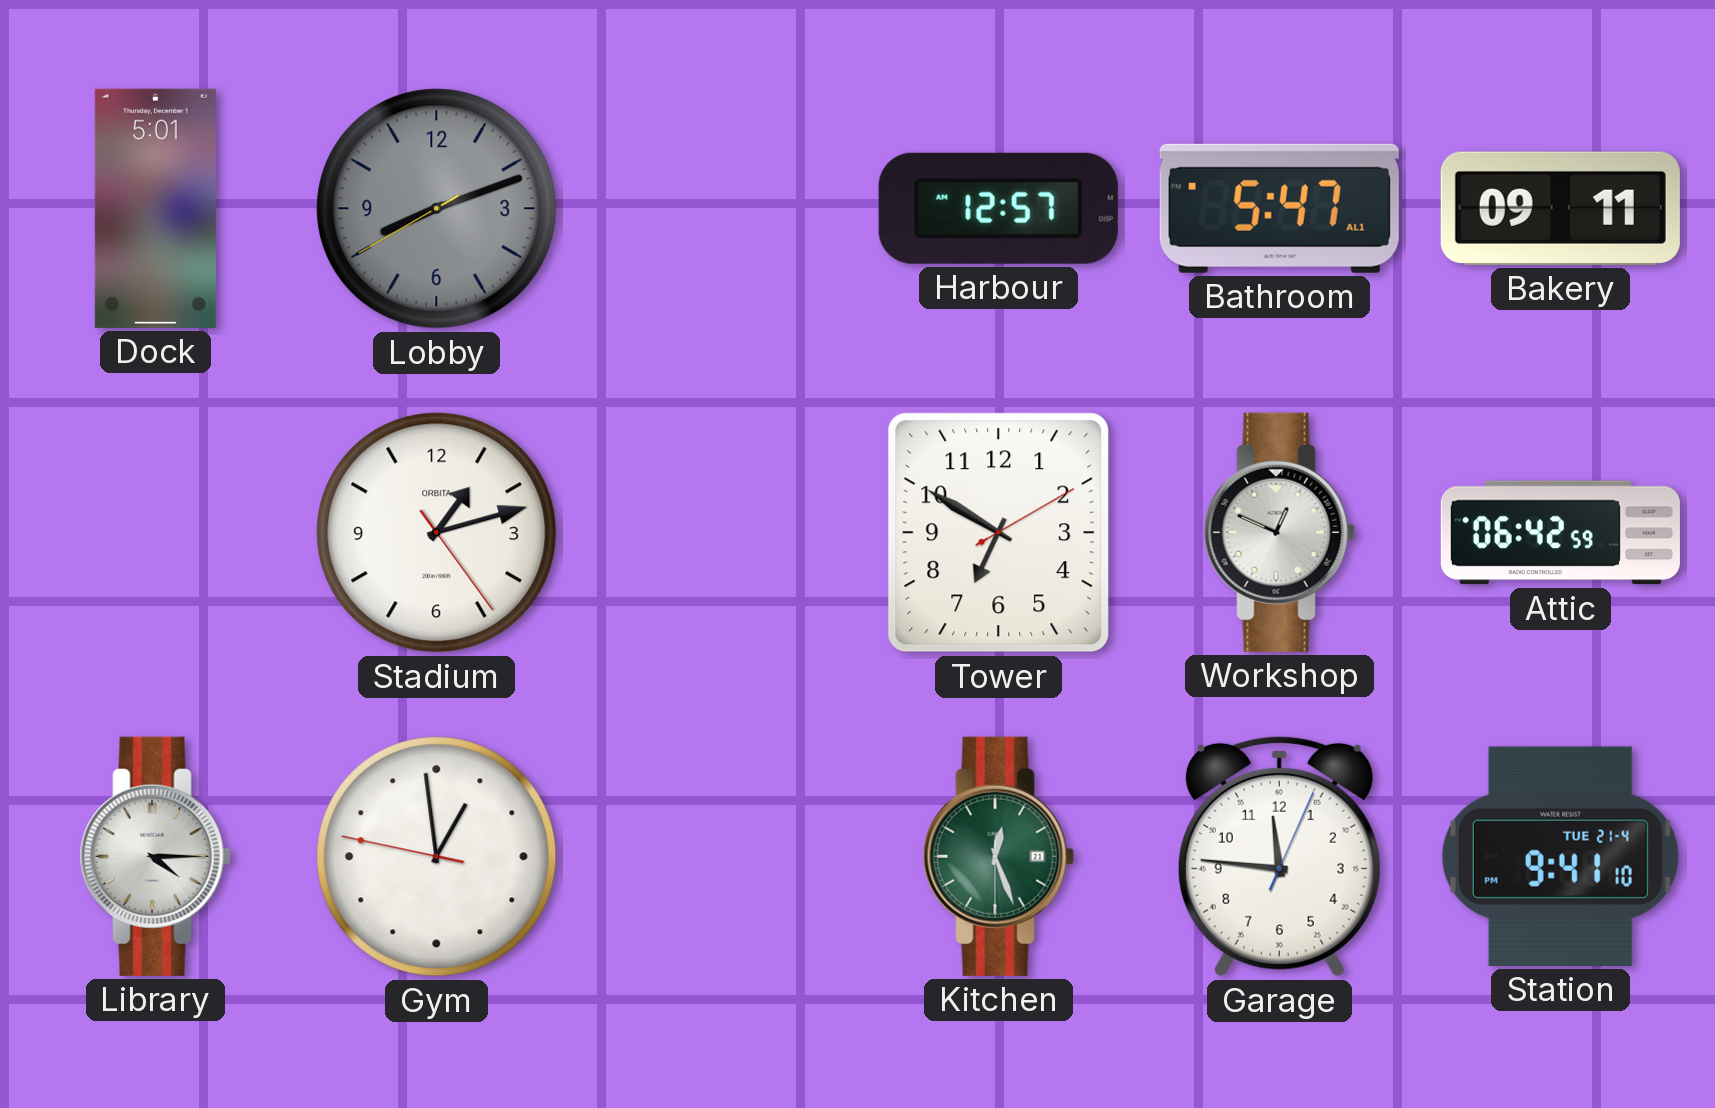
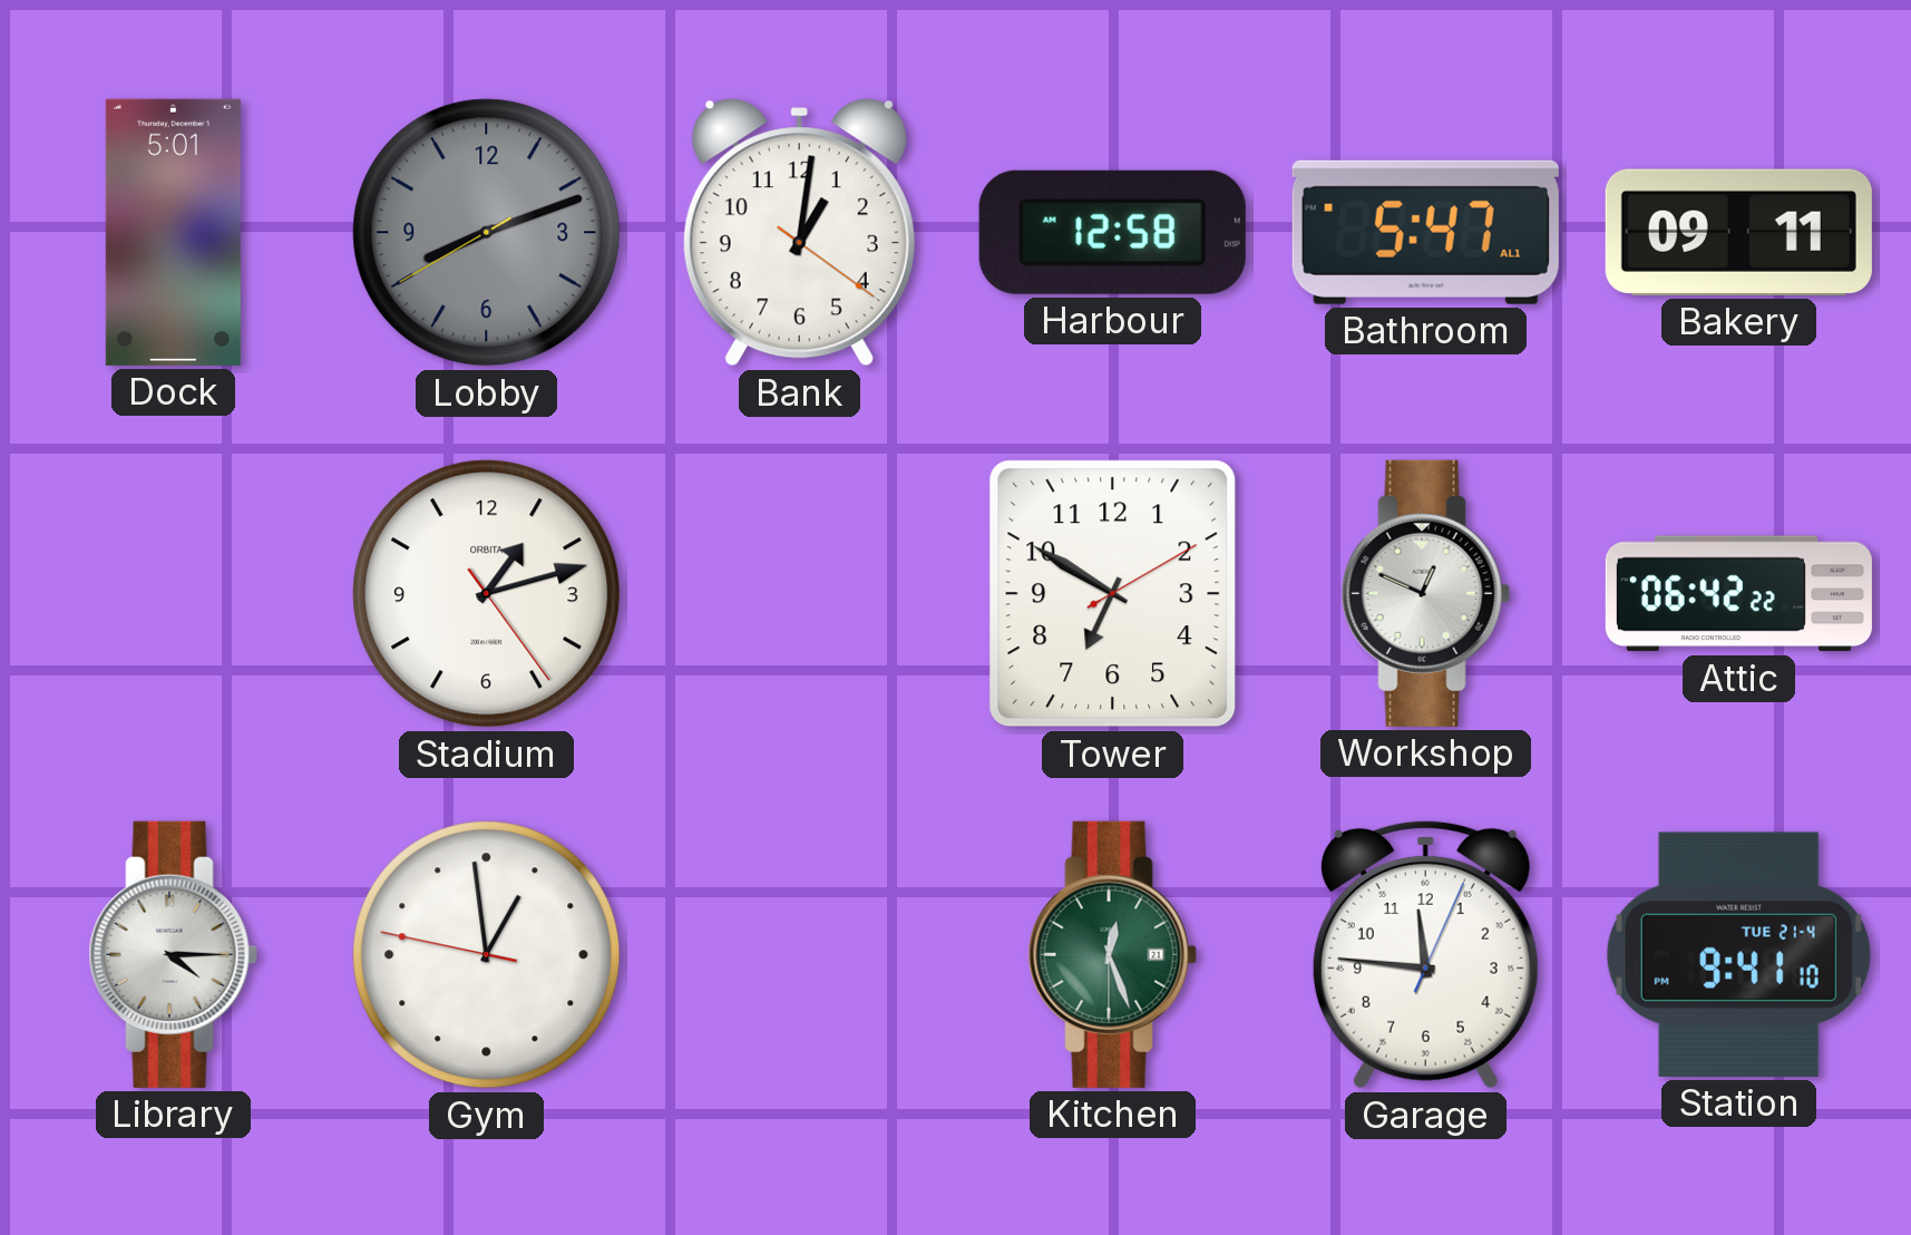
Bank: none -> 1:01
Harbour: 12:57 -> 12:58
Attic: 06:42:59 -> 06:42:22
